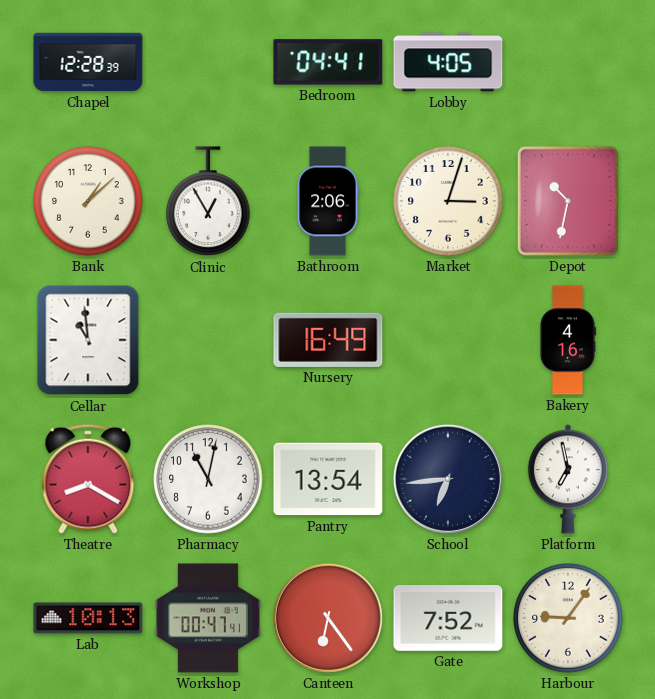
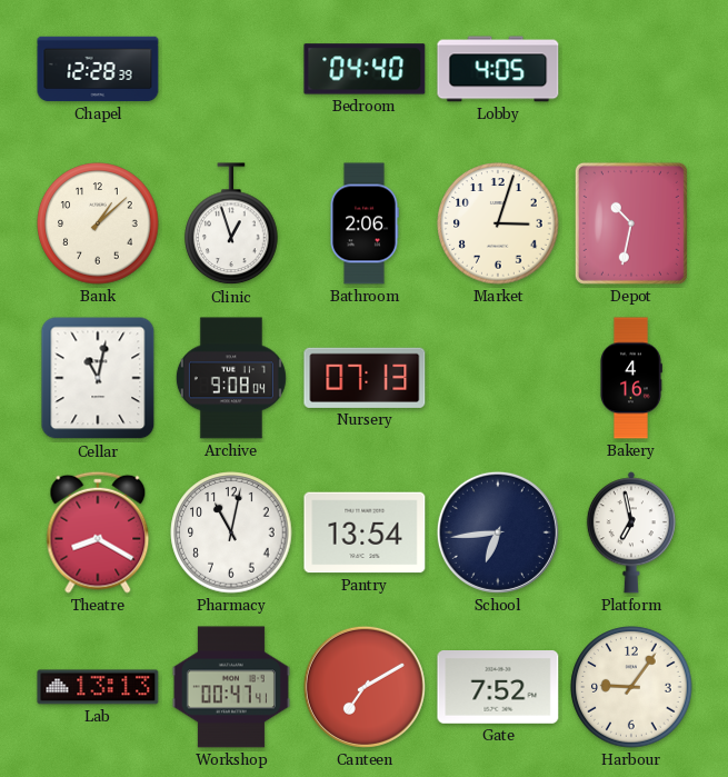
Bedroom: 04:41 -> 04:40
Clinic: 12:55 -> 12:57
Cellar: 10:59 -> 11:02
Archive: none -> 9:08
Nursery: 16:49 -> 07:13
Lab: 10:13 -> 13:13
Canteen: 6:24 -> 7:10
